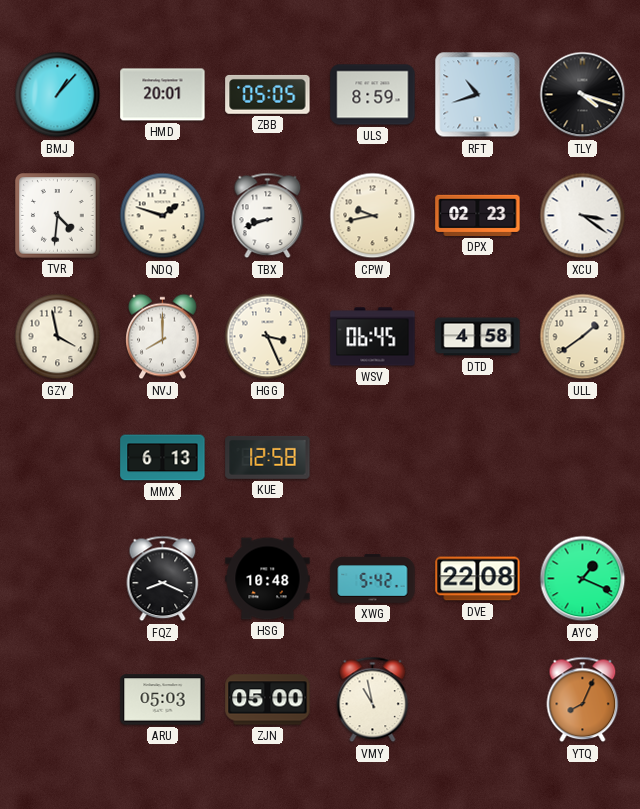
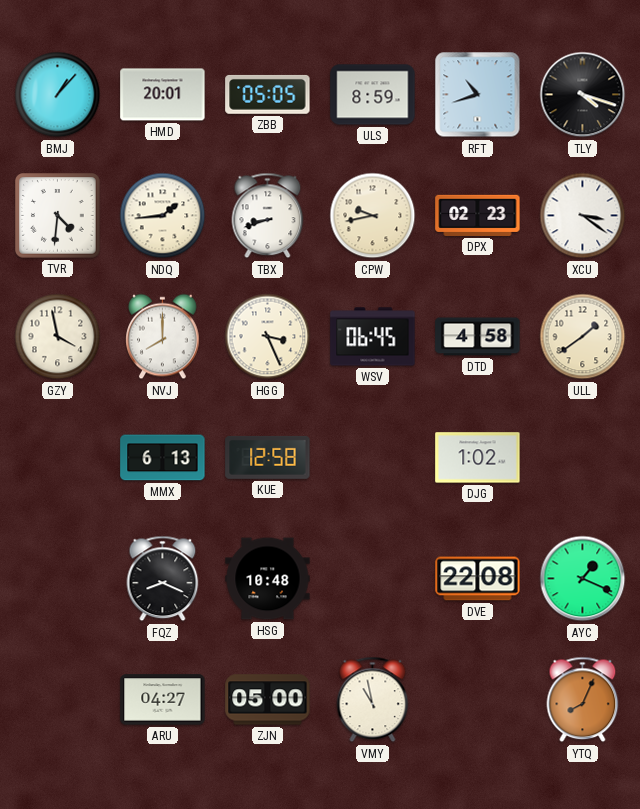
NDQ: 1:48 -> 1:44
DJG: none -> 1:02
XWG: 5:42 -> none
ARU: 05:03 -> 04:27
